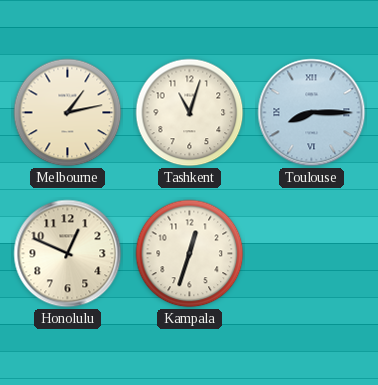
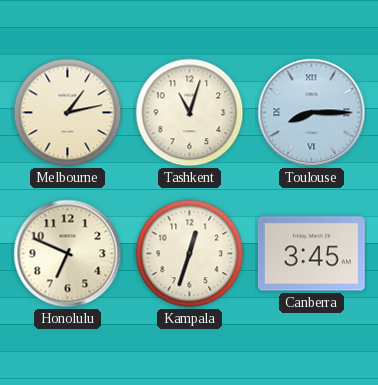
Honolulu: 12:49 -> 6:49
Canberra: none -> 3:45
